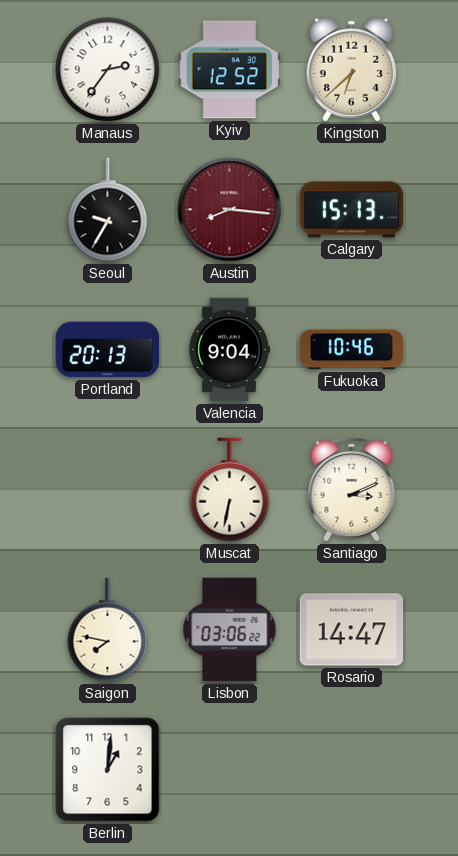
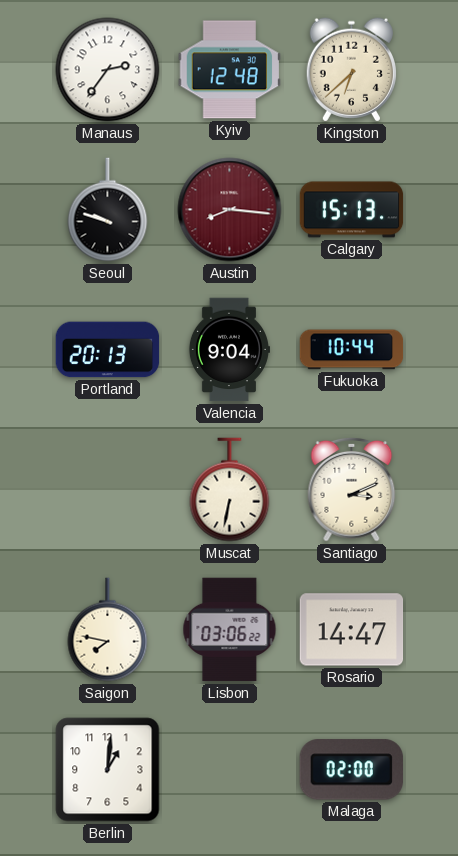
Kyiv: 12:52 -> 12:48
Seoul: 9:35 -> 9:48
Fukuoka: 10:46 -> 10:44
Malaga: none -> 02:00
